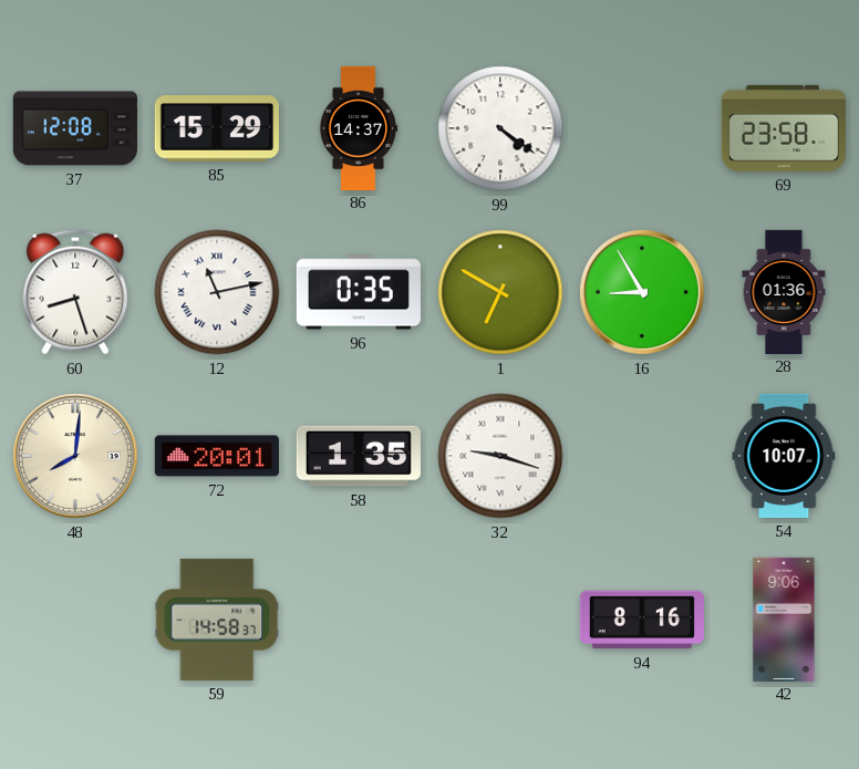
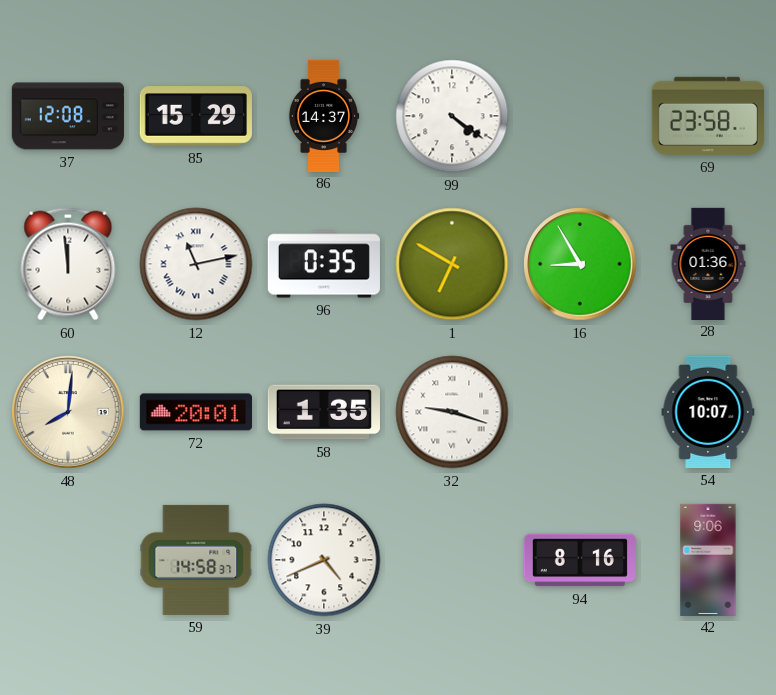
60: 8:27 -> 11:59
39: none -> 4:41
